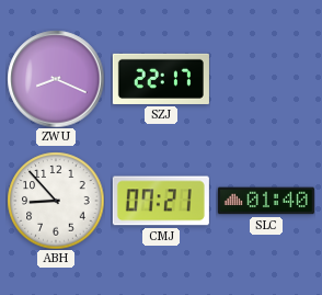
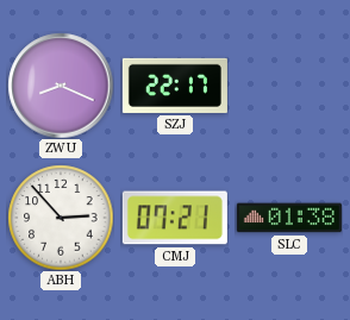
ABH: 8:53 -> 2:53
SLC: 01:40 -> 01:38
